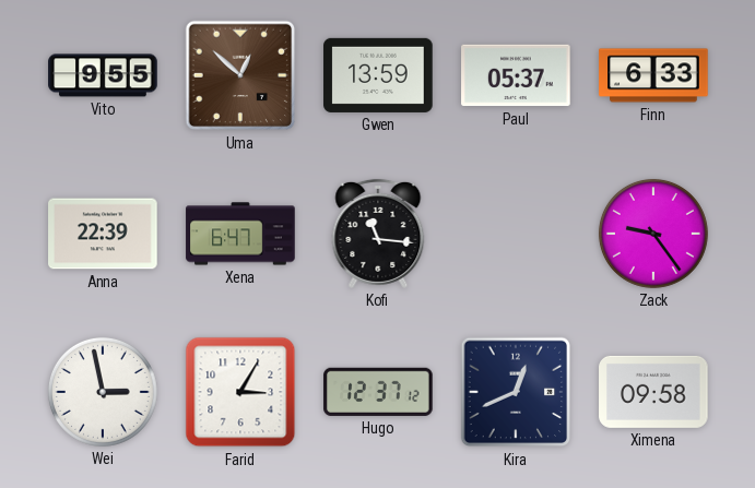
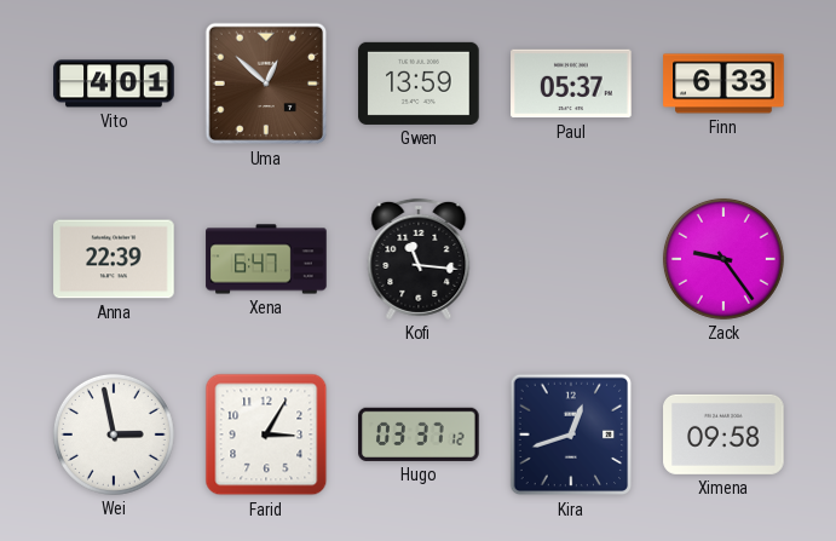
Vito: 9:55 -> 4:01
Hugo: 12:37 -> 03:37
Kira: 12:41 -> 12:42
